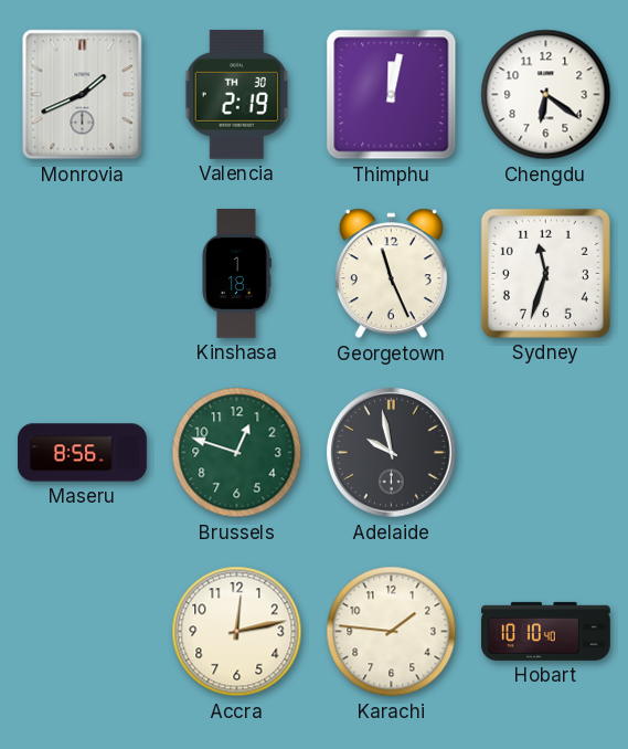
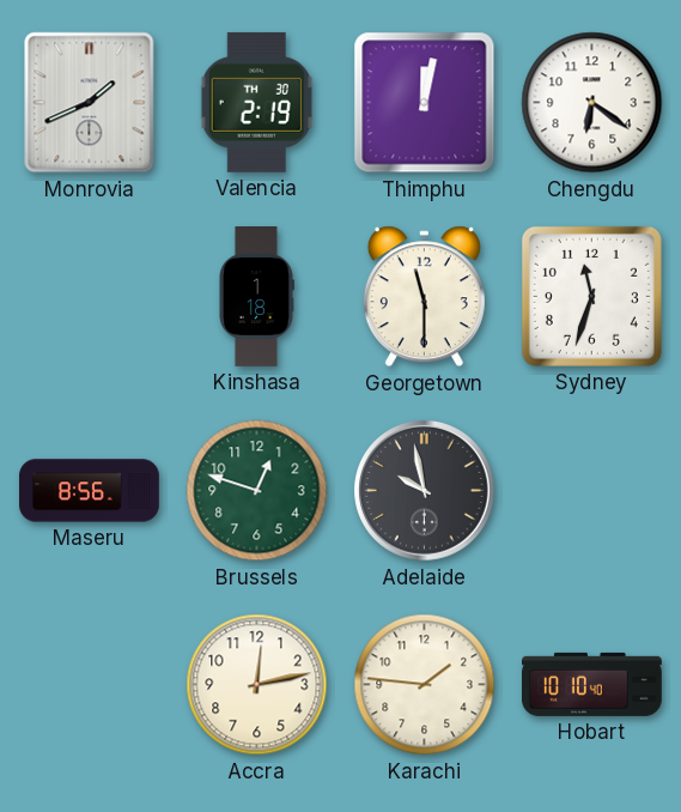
Georgetown: 11:26 -> 11:30
